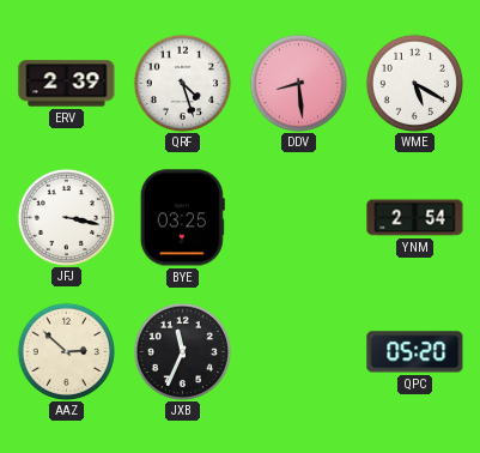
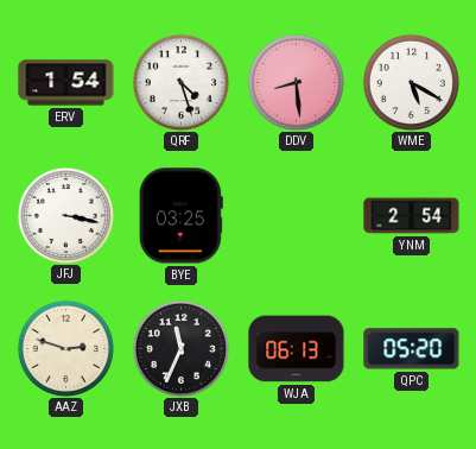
ERV: 2:39 -> 1:54
AAZ: 2:52 -> 2:48
WJA: none -> 06:13
